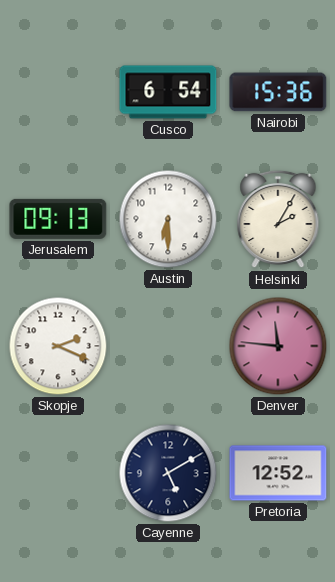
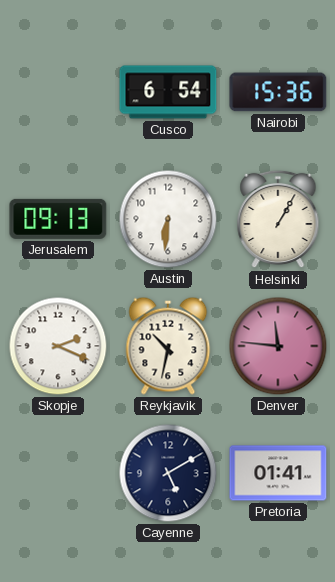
Austin: 6:30 -> 6:31
Helsinki: 2:05 -> 1:05
Reykjavik: none -> 10:32
Pretoria: 12:52 -> 01:41
